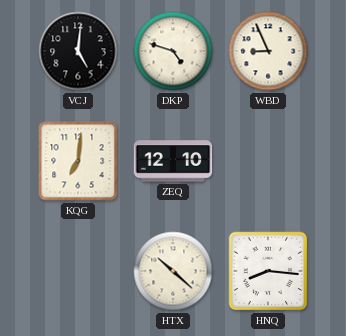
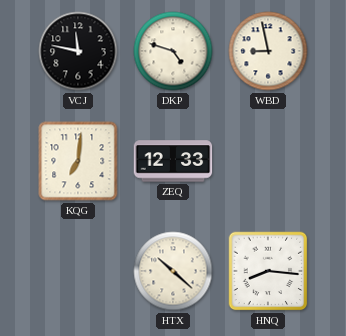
VCJ: 5:01 -> 11:47
WBD: 8:56 -> 8:58
ZEQ: 12:10 -> 12:33
